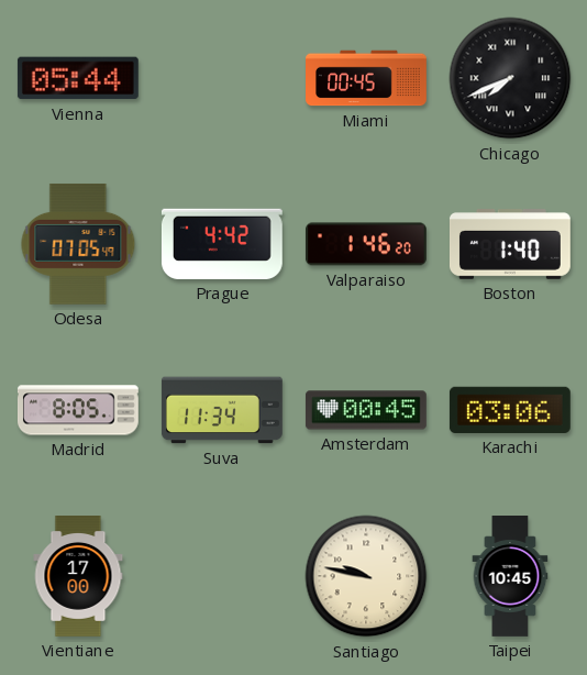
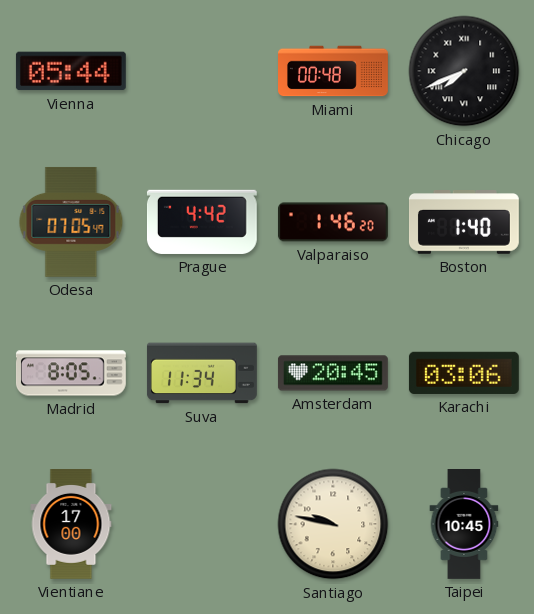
Miami: 00:45 -> 00:48
Amsterdam: 00:45 -> 20:45
